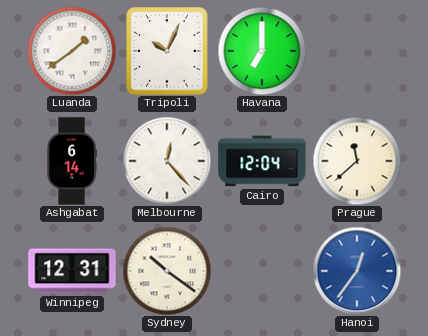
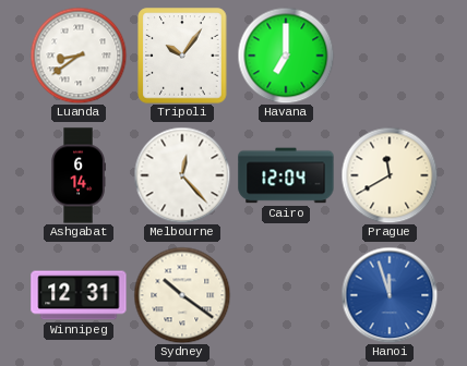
Luanda: 1:39 -> 8:39
Tripoli: 10:04 -> 10:06
Prague: 11:38 -> 11:40
Hanoi: 12:36 -> 11:57
